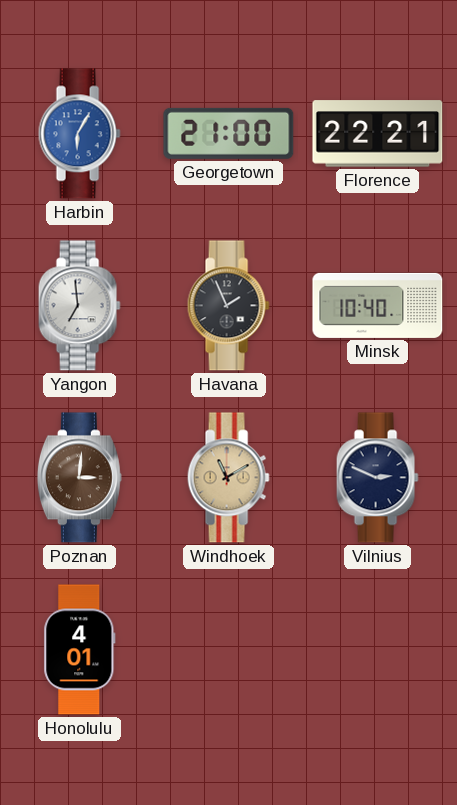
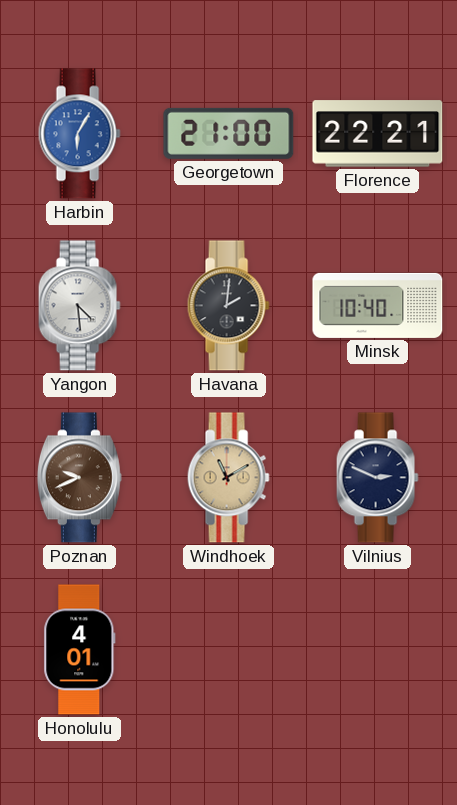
Yangon: 6:59 -> 4:29
Havana: 1:56 -> 2:01
Poznan: 3:01 -> 9:41
